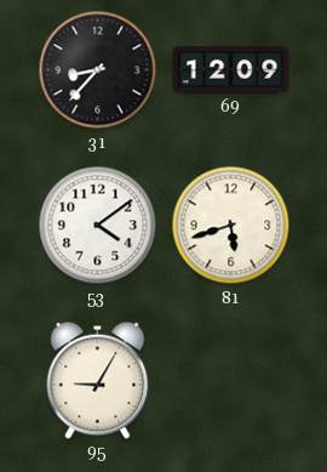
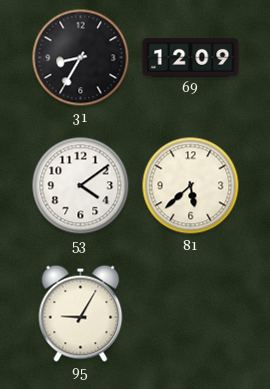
31: 8:37 -> 8:35
81: 5:42 -> 5:38
